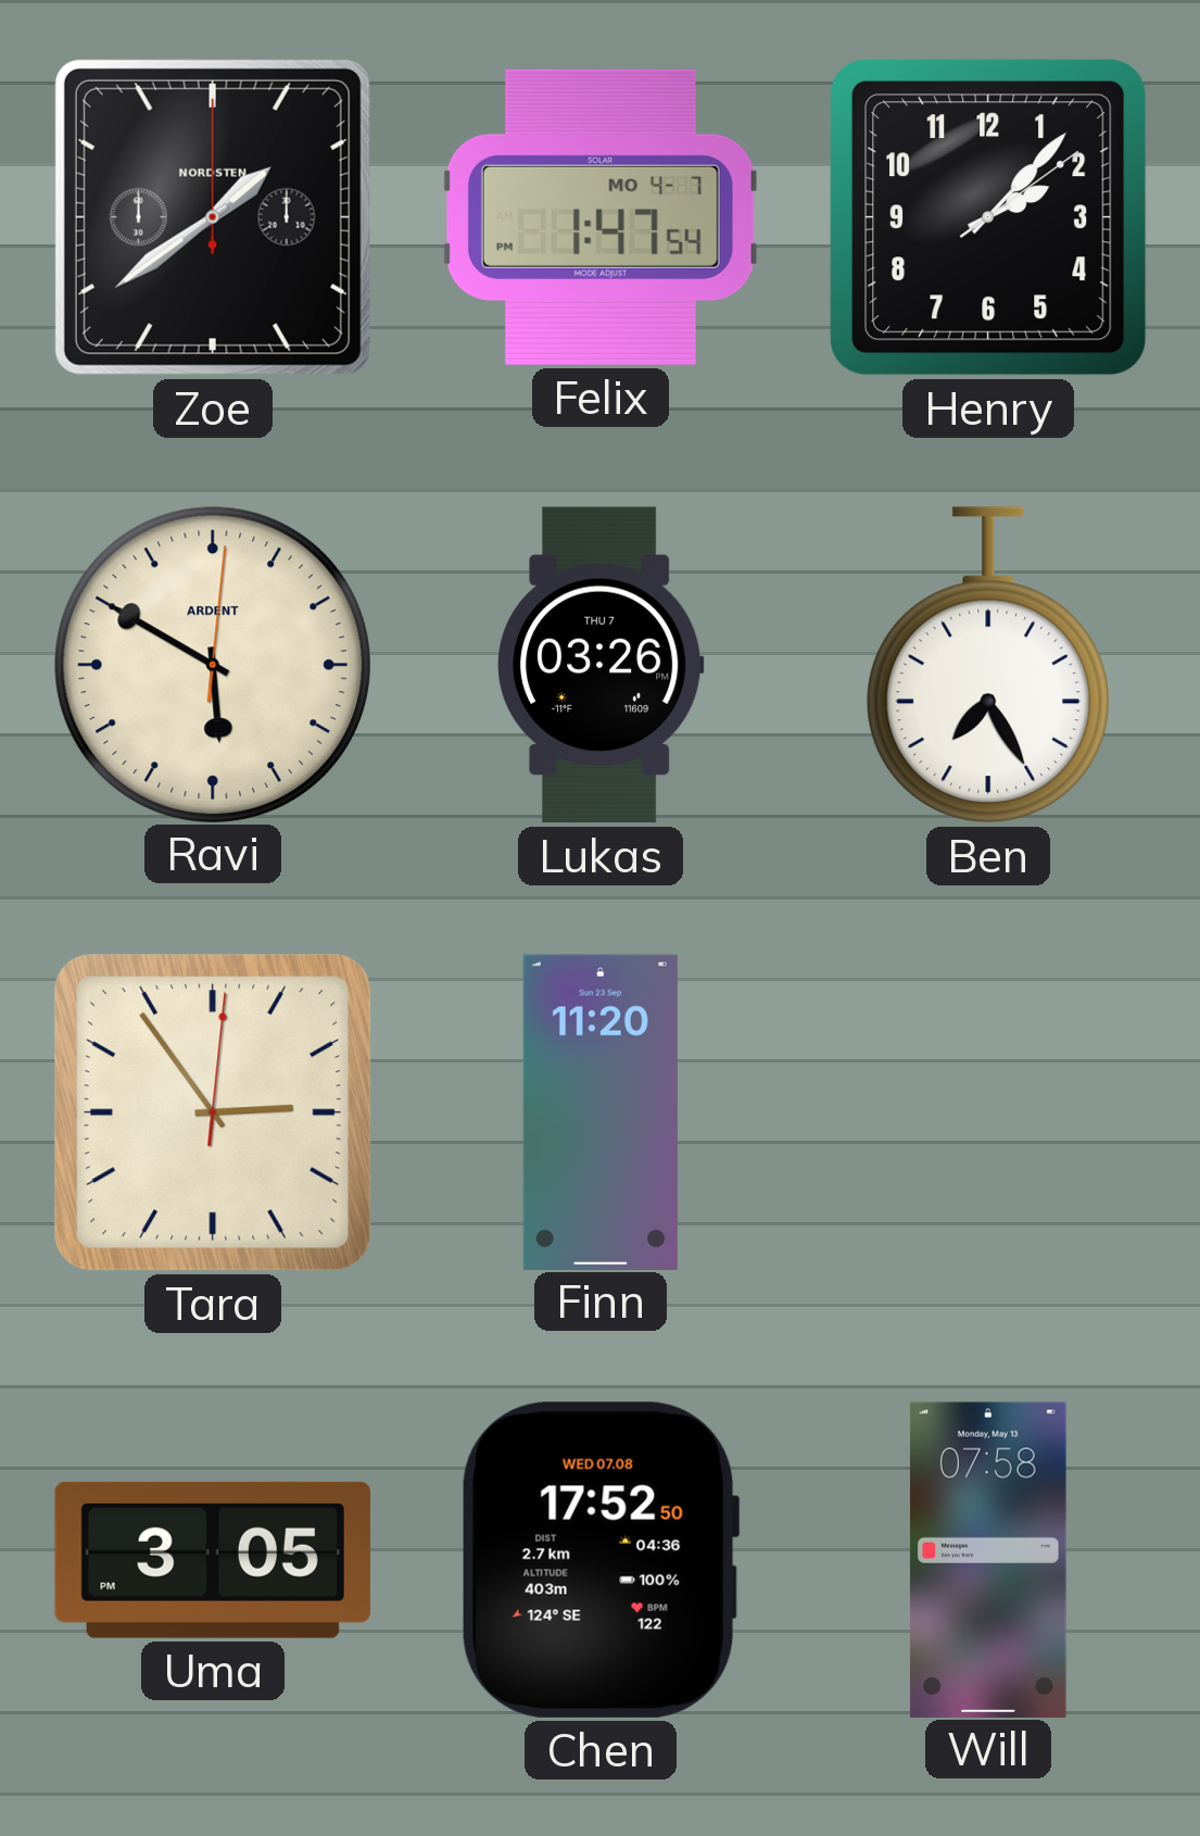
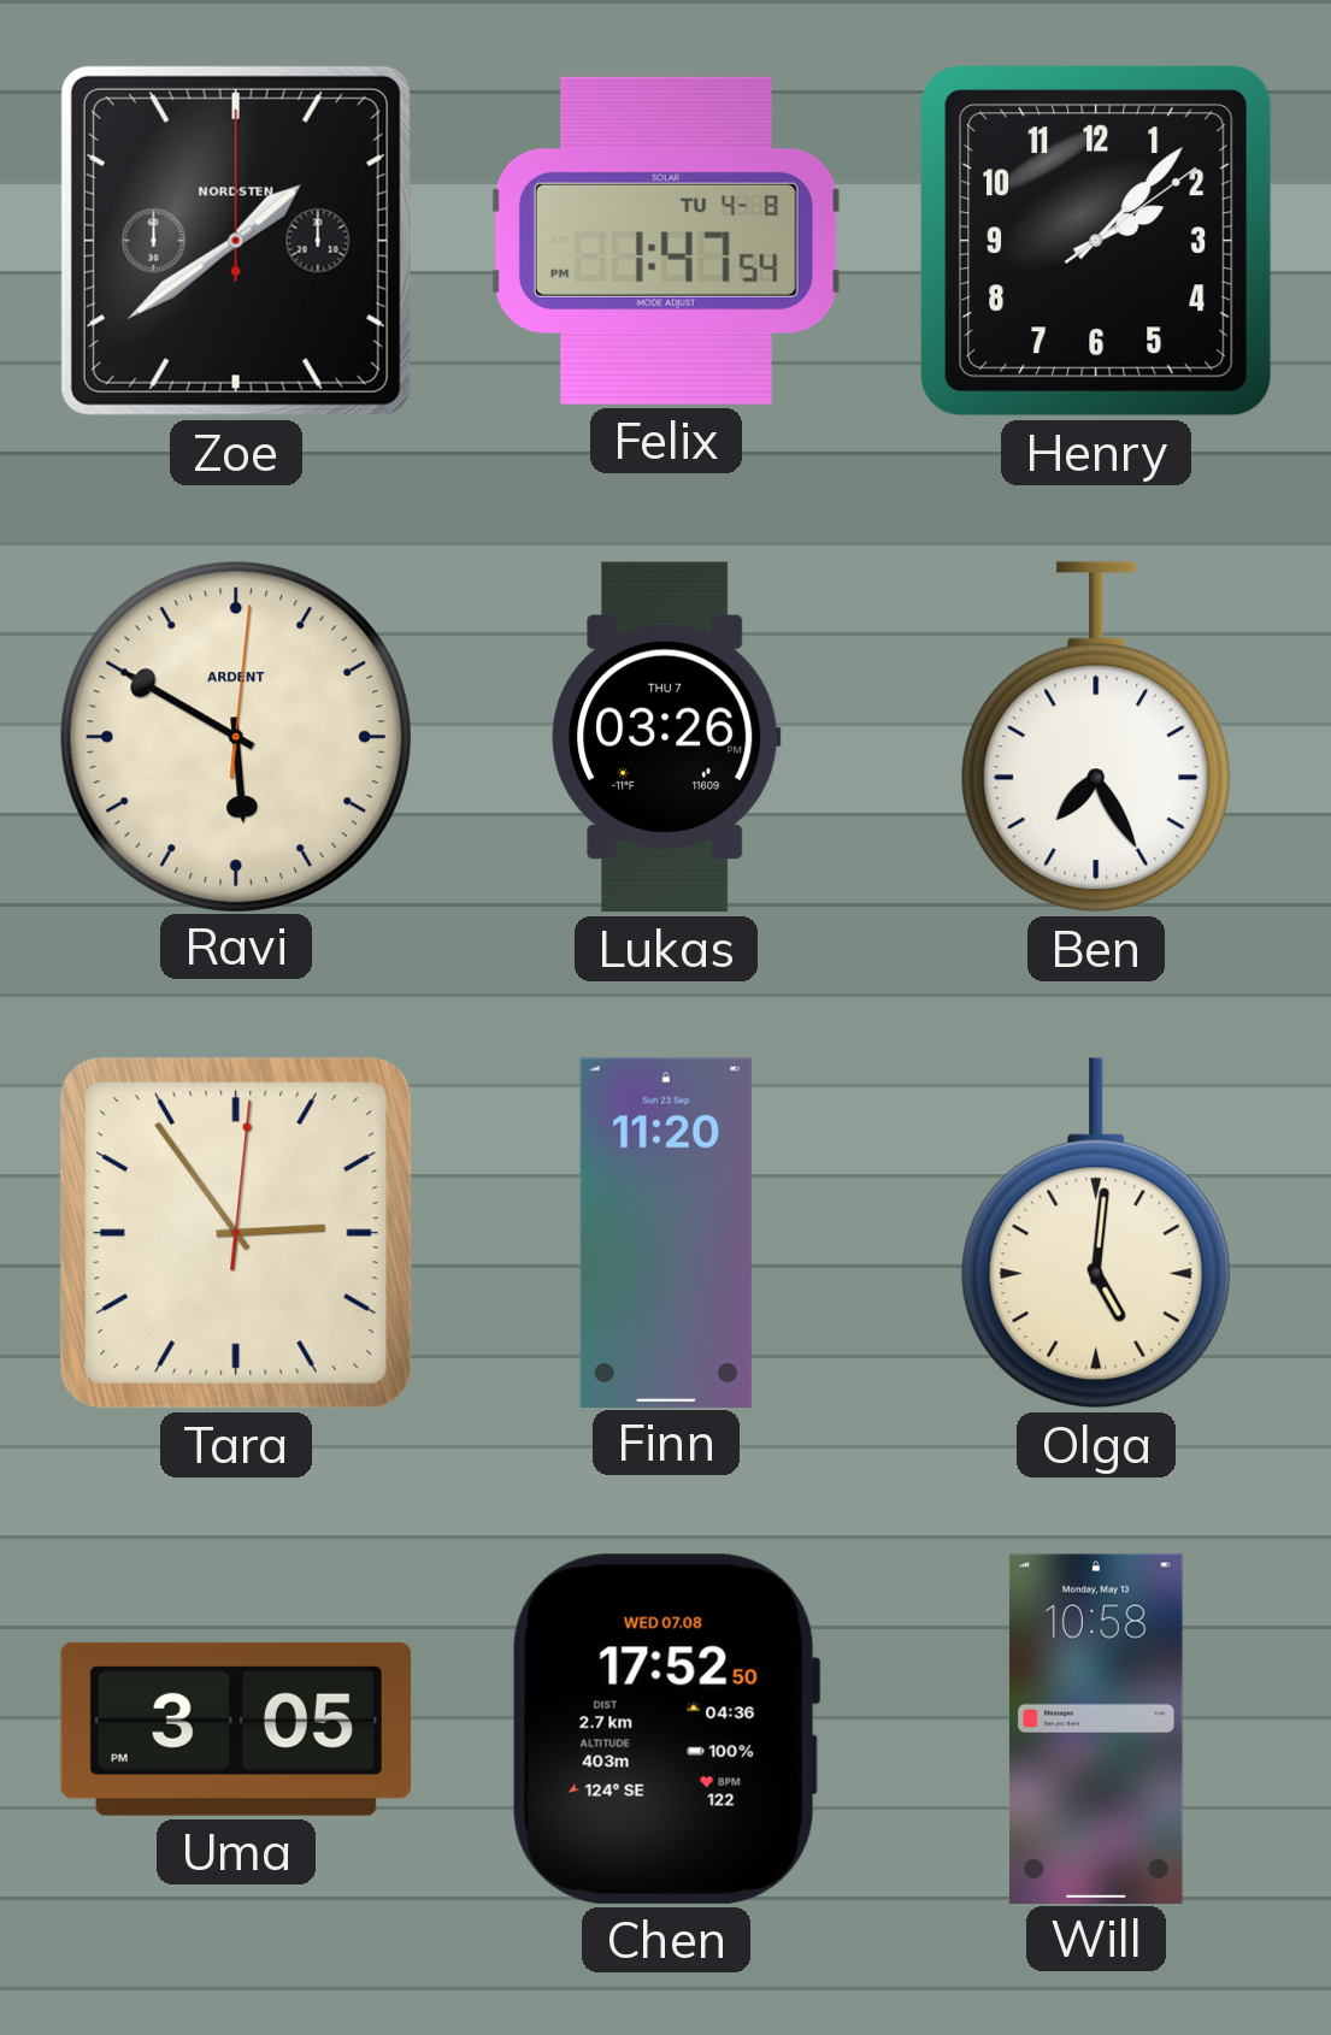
Felix date: MO 4-7 -> TU 4-8
Olga: none -> 5:01
Will: 07:58 -> 10:58
